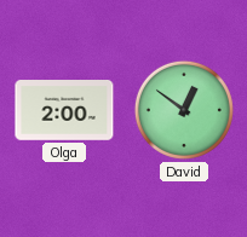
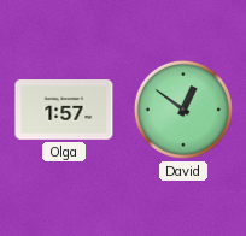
Olga: 2:00 -> 1:57
